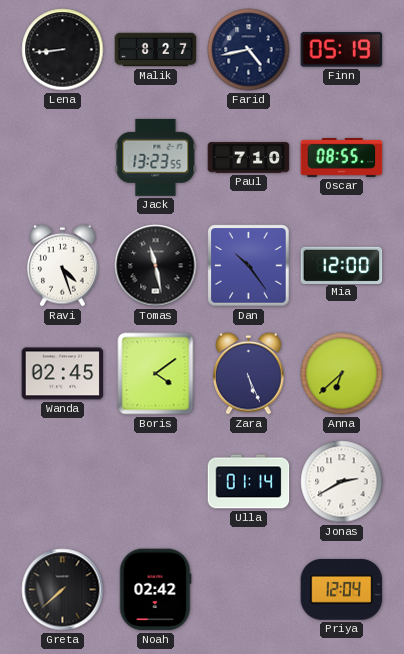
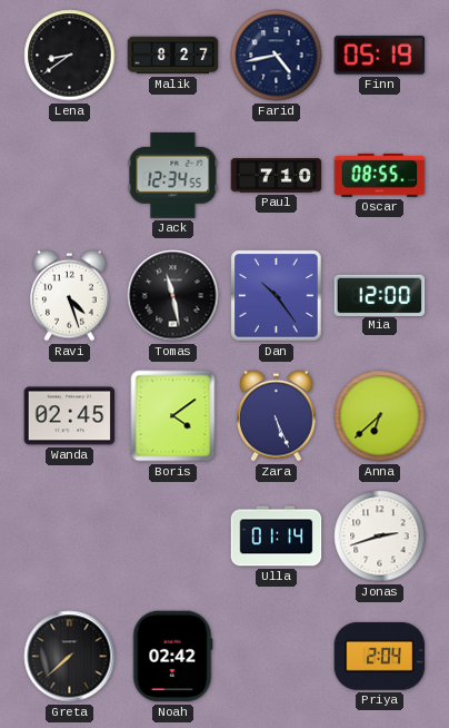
Lena: 8:44 -> 8:39
Jack: 13:23 -> 12:34
Jonas: 2:40 -> 2:42
Priya: 12:04 -> 2:04
